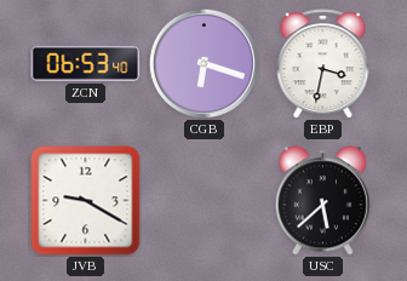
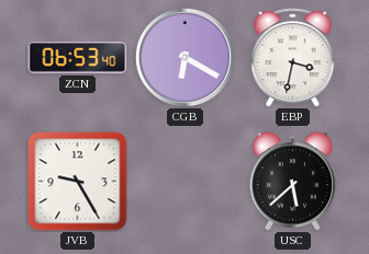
CGB: 6:18 -> 6:20
JVB: 9:20 -> 9:25
